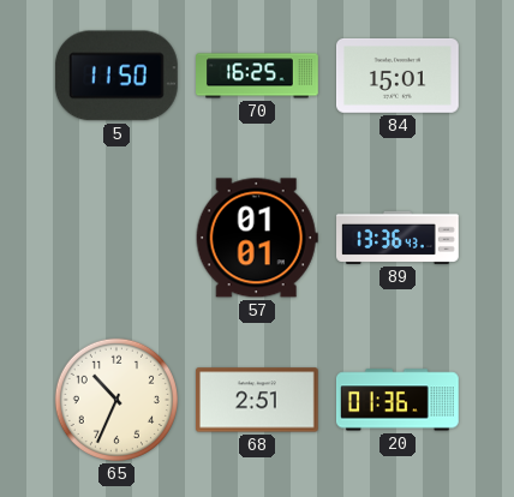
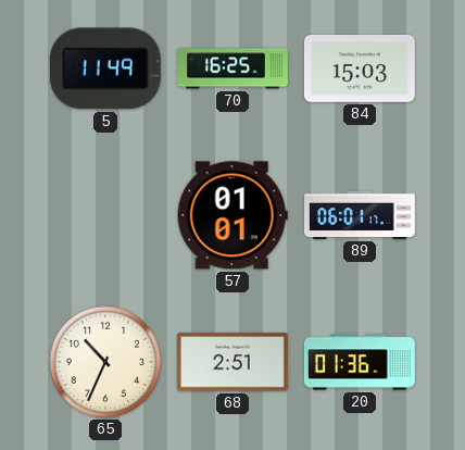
5: 11:50 -> 11:49
84: 15:01 -> 15:03
89: 13:36 -> 06:01
